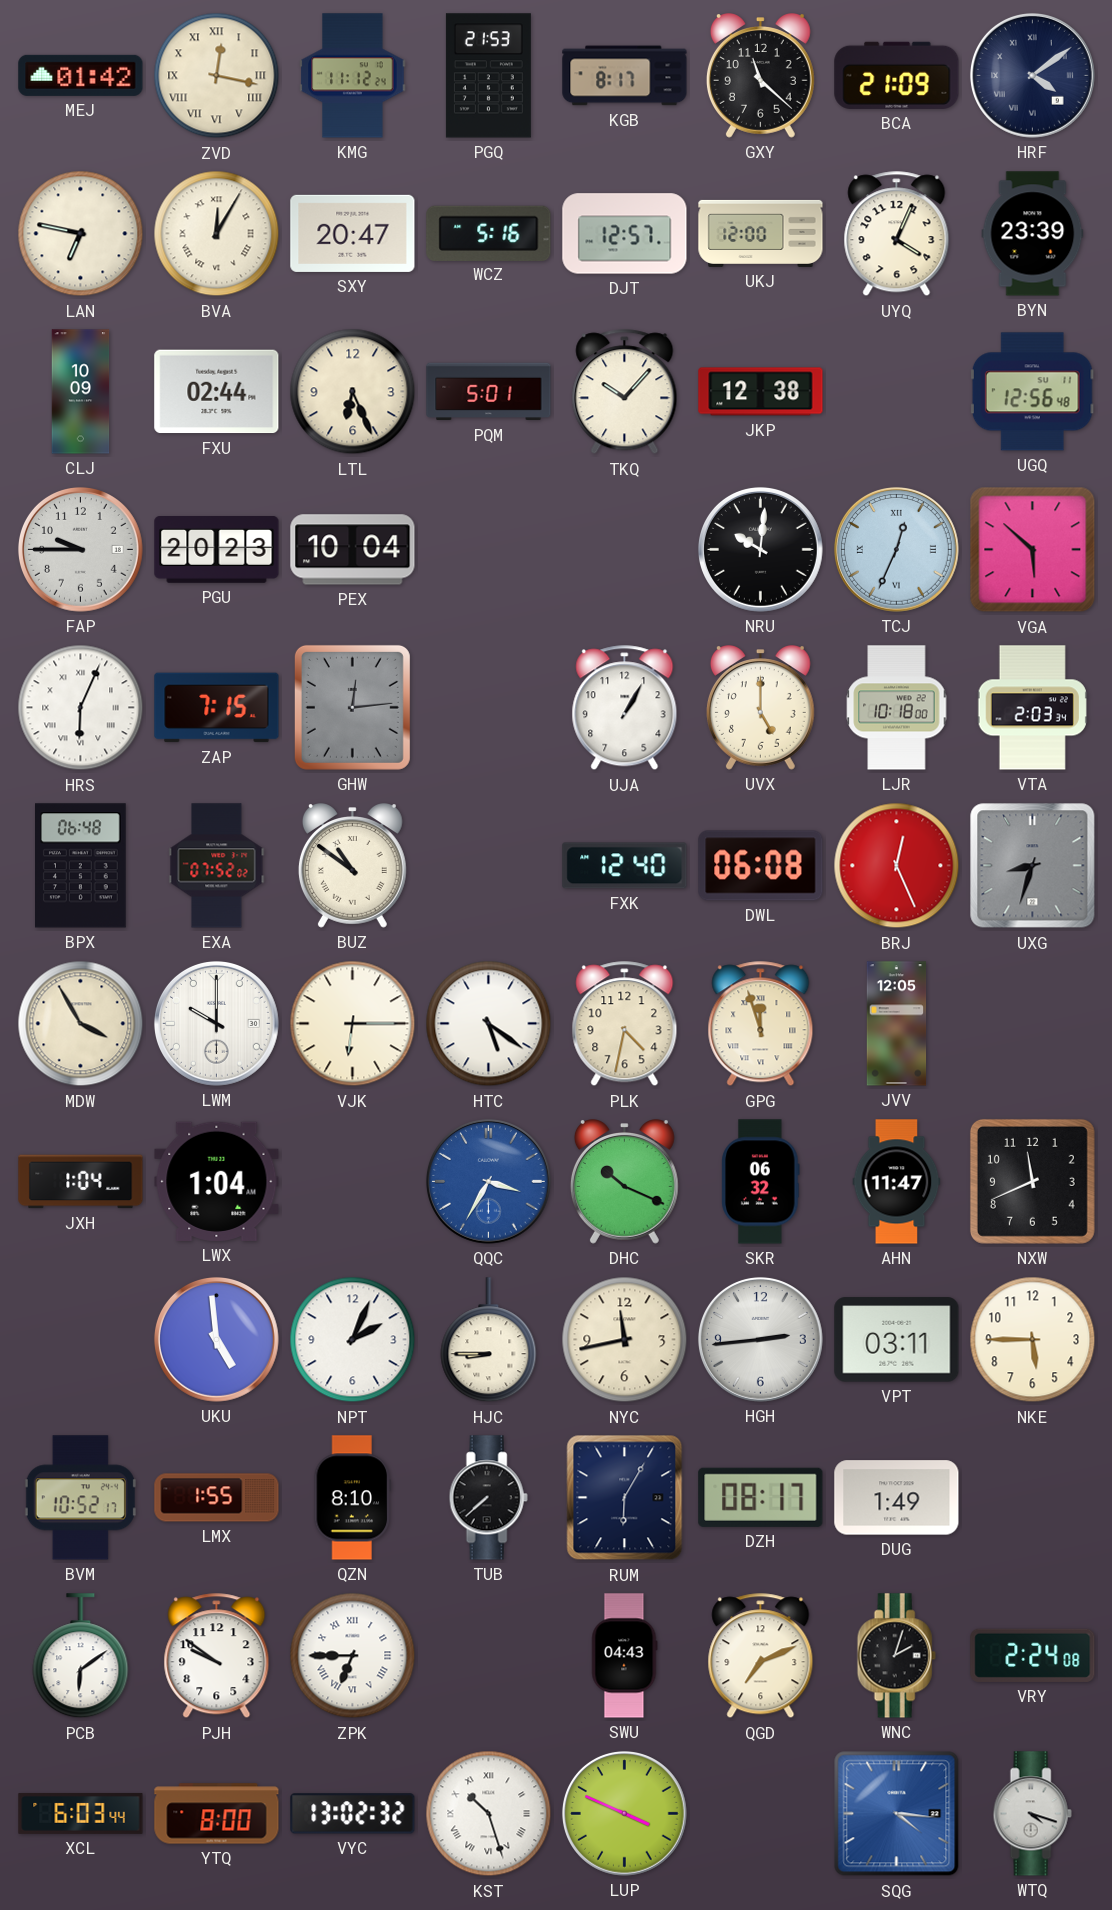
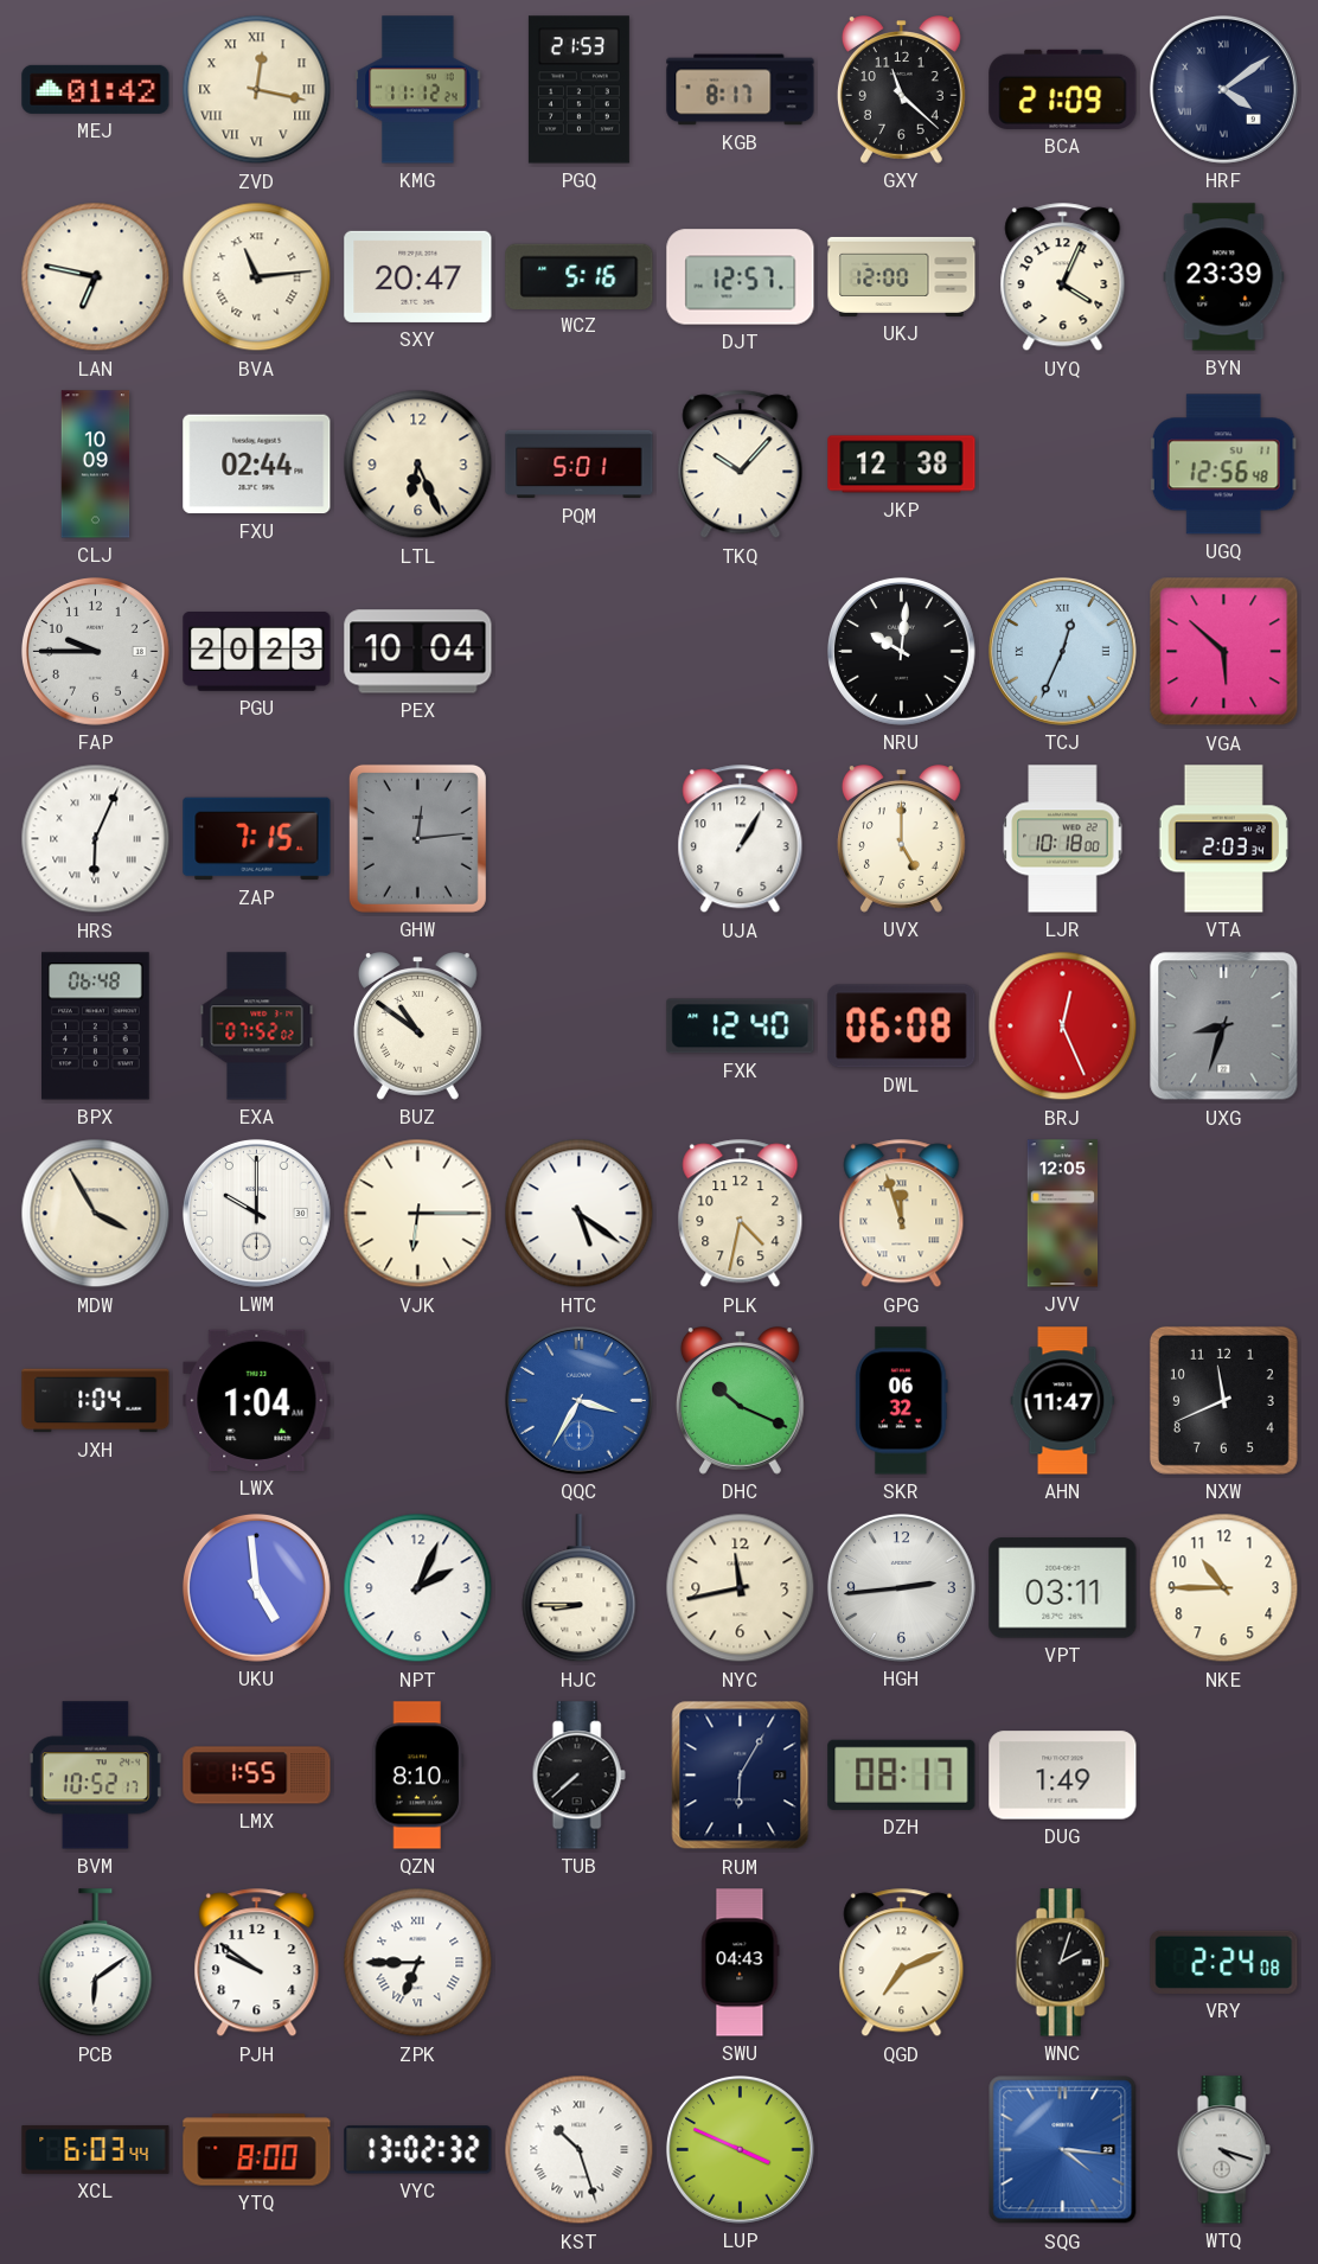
BVA: 12:05 -> 11:14
NKE: 5:45 -> 10:45
